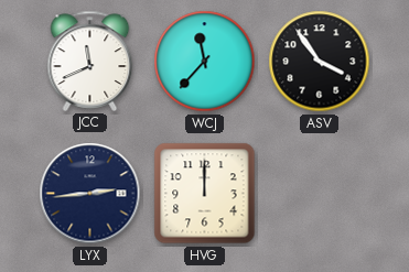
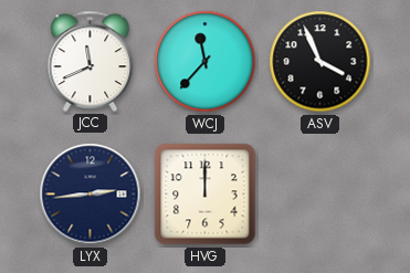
ASV: 3:54 -> 3:56
